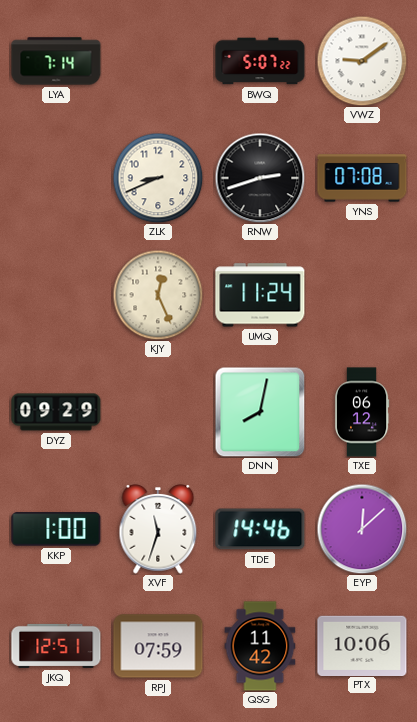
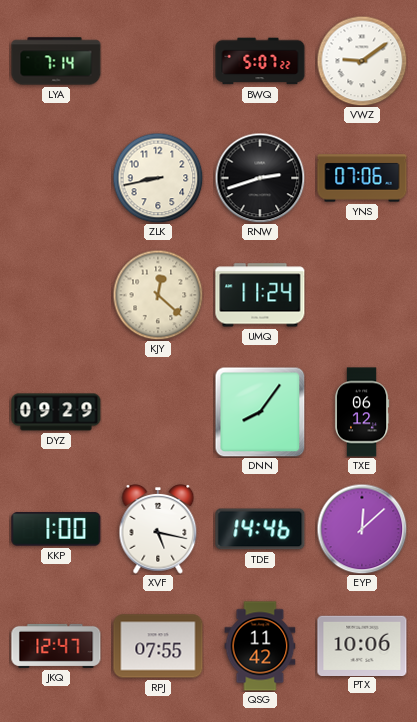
ZLK: 8:41 -> 8:43
YNS: 07:08 -> 07:06
KJY: 12:26 -> 12:22
DNN: 8:02 -> 8:06
XVF: 11:33 -> 5:17
JKQ: 12:51 -> 12:47
RPJ: 07:59 -> 07:55
